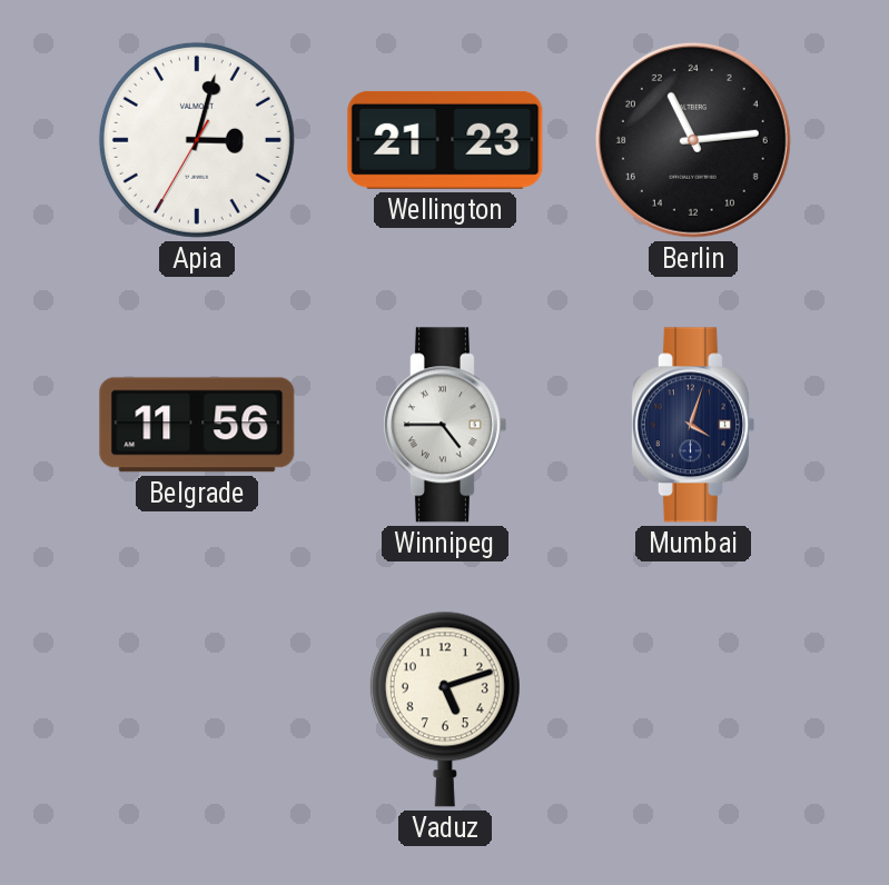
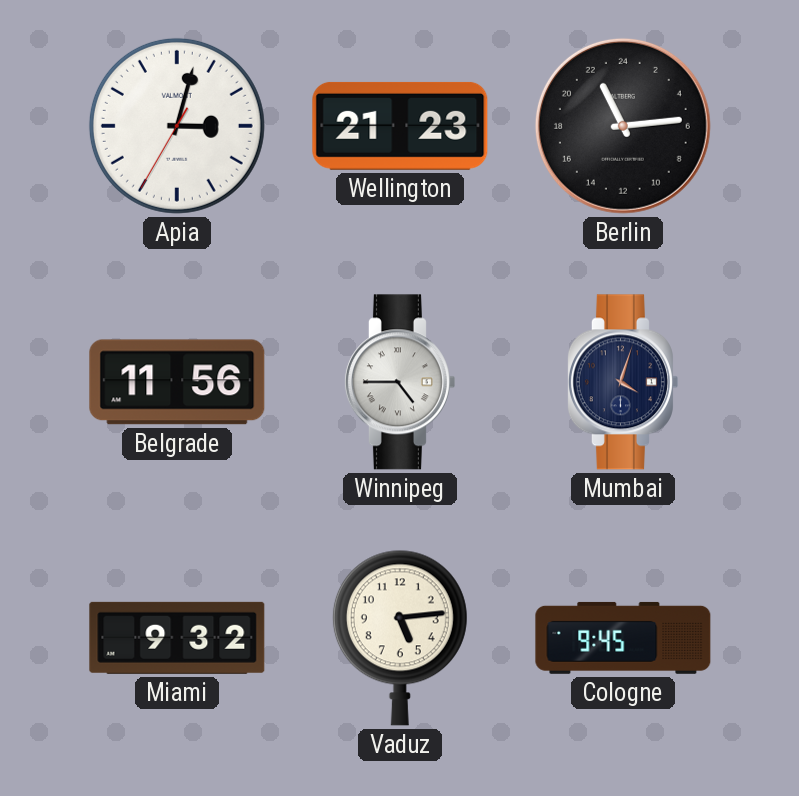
Miami: none -> 9:32
Vaduz: 5:12 -> 5:14
Cologne: none -> 9:45
